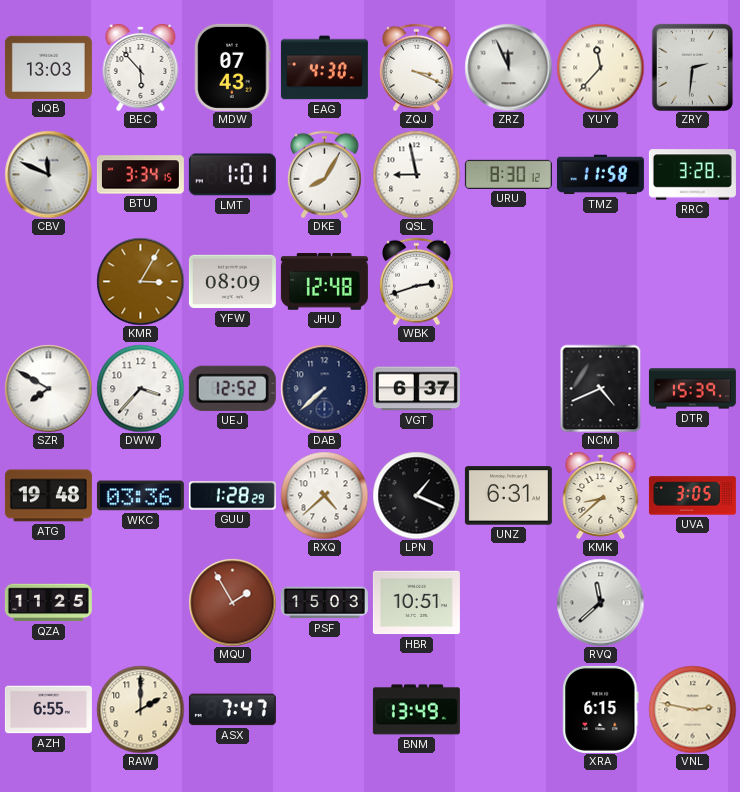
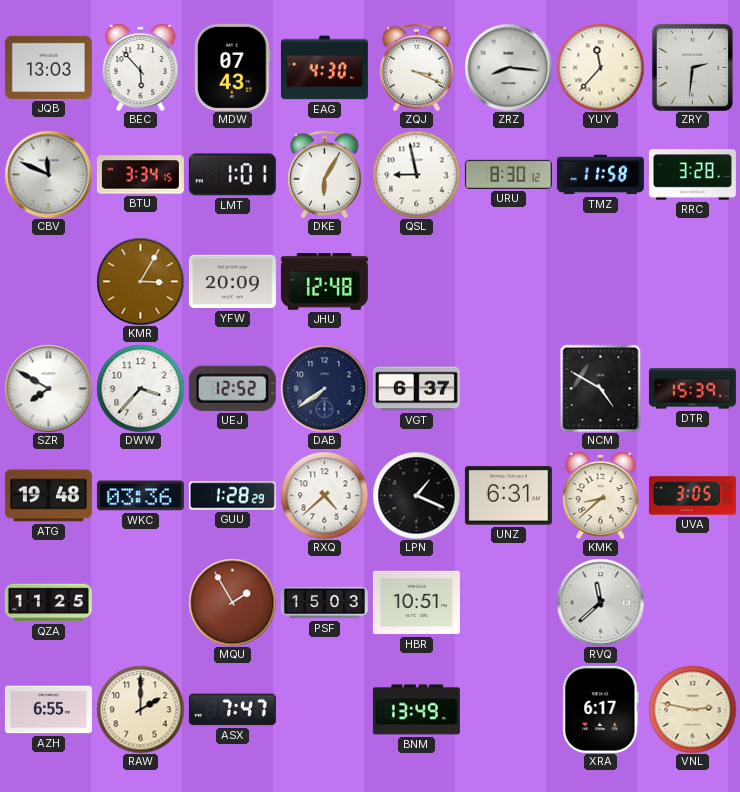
ZRZ: 11:56 -> 8:16
DKE: 8:05 -> 6:05
YFW: 08:09 -> 20:09
WBK: 2:42 -> none
DAB: 7:38 -> 7:39
NCM: 4:41 -> 4:50
XRA: 6:15 -> 6:17
